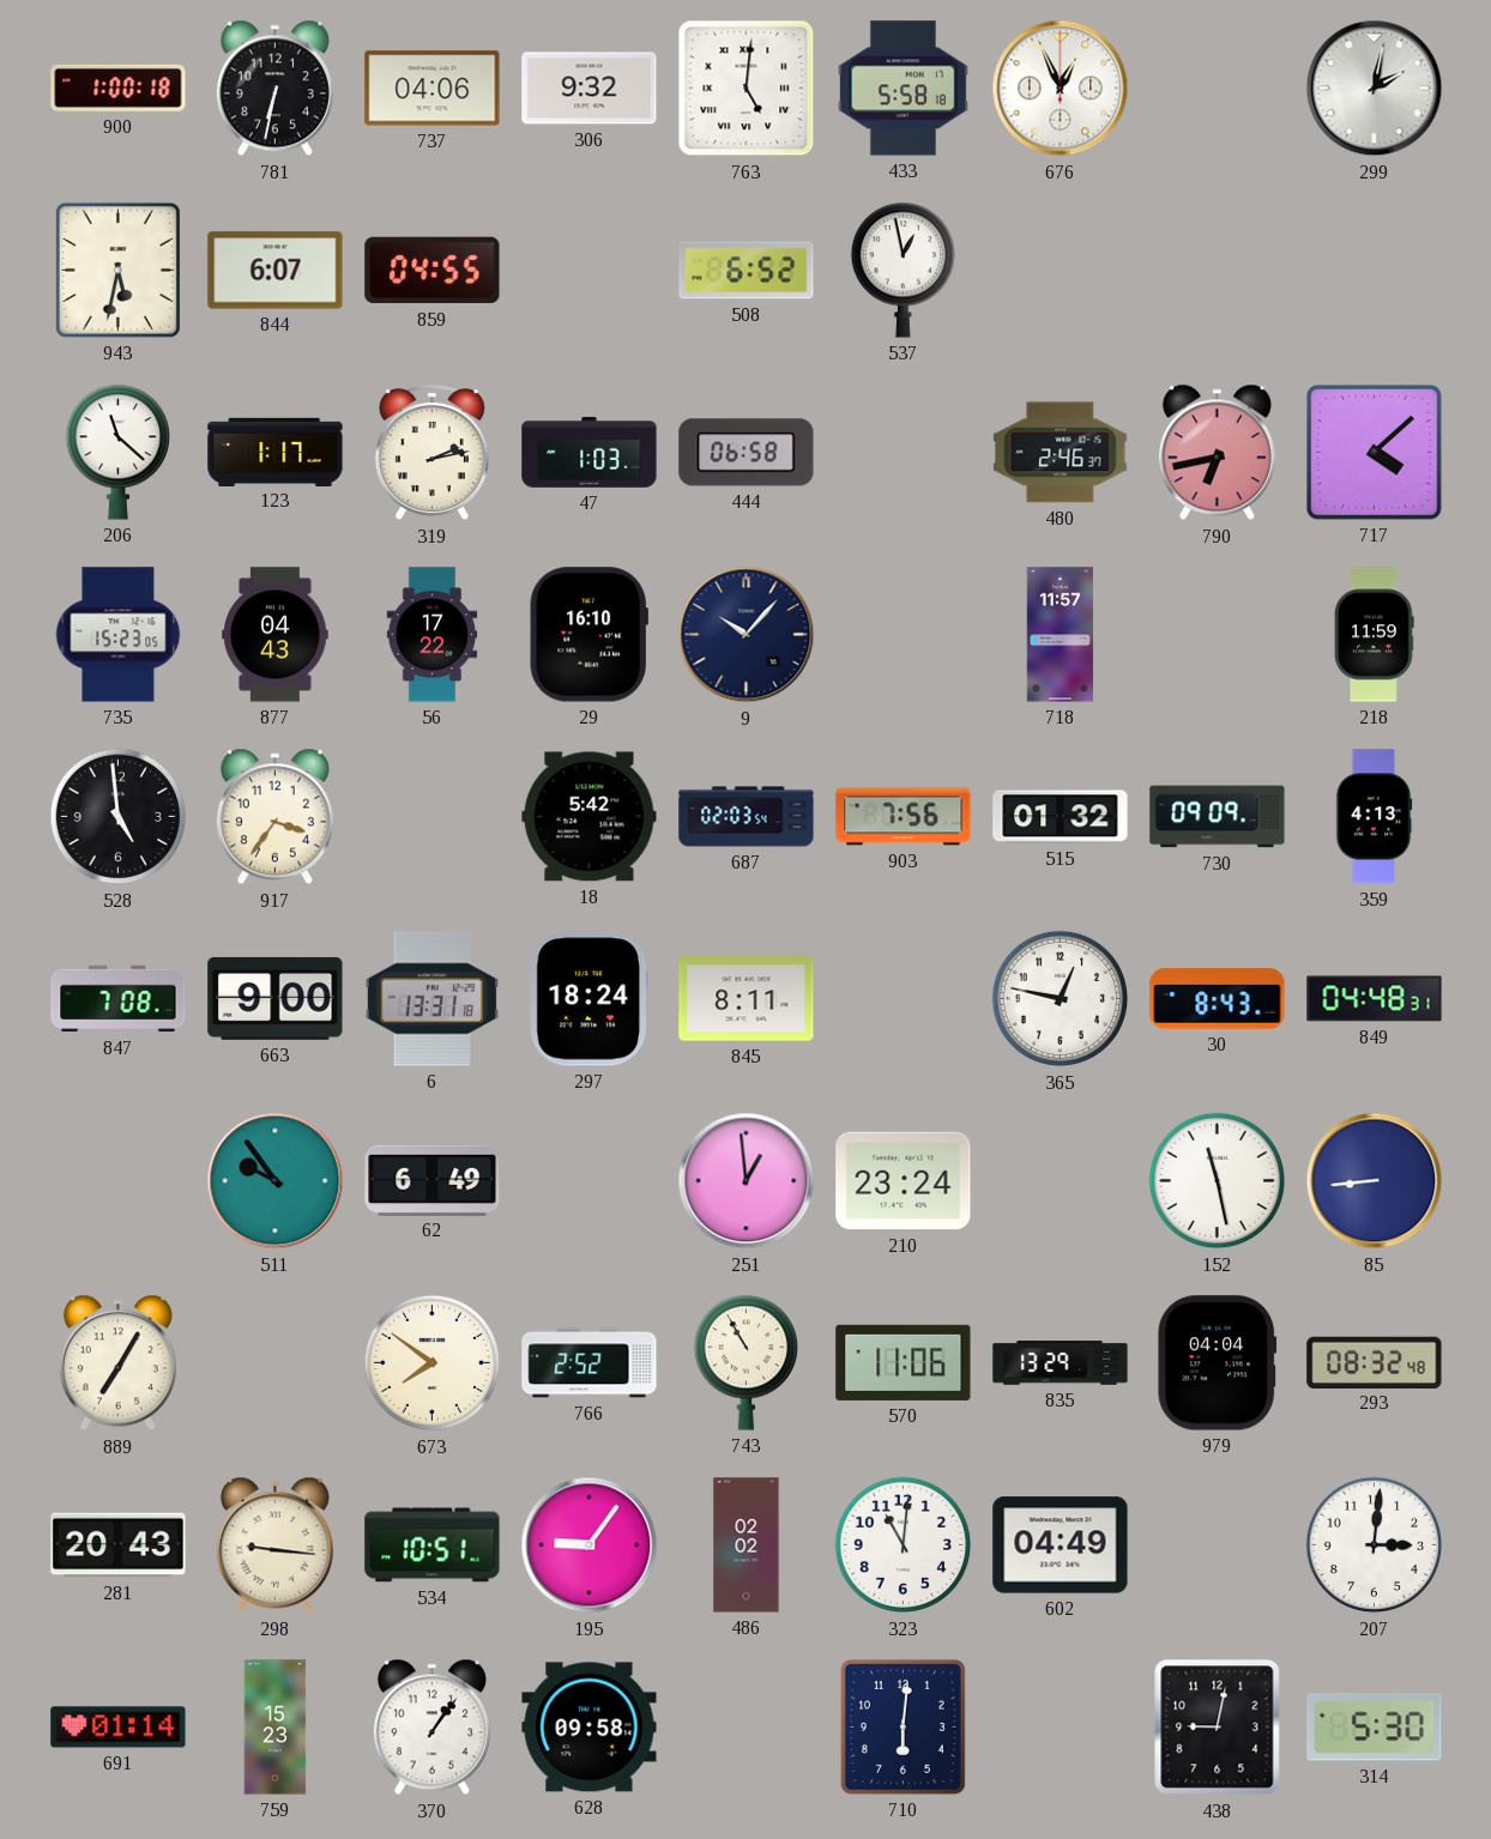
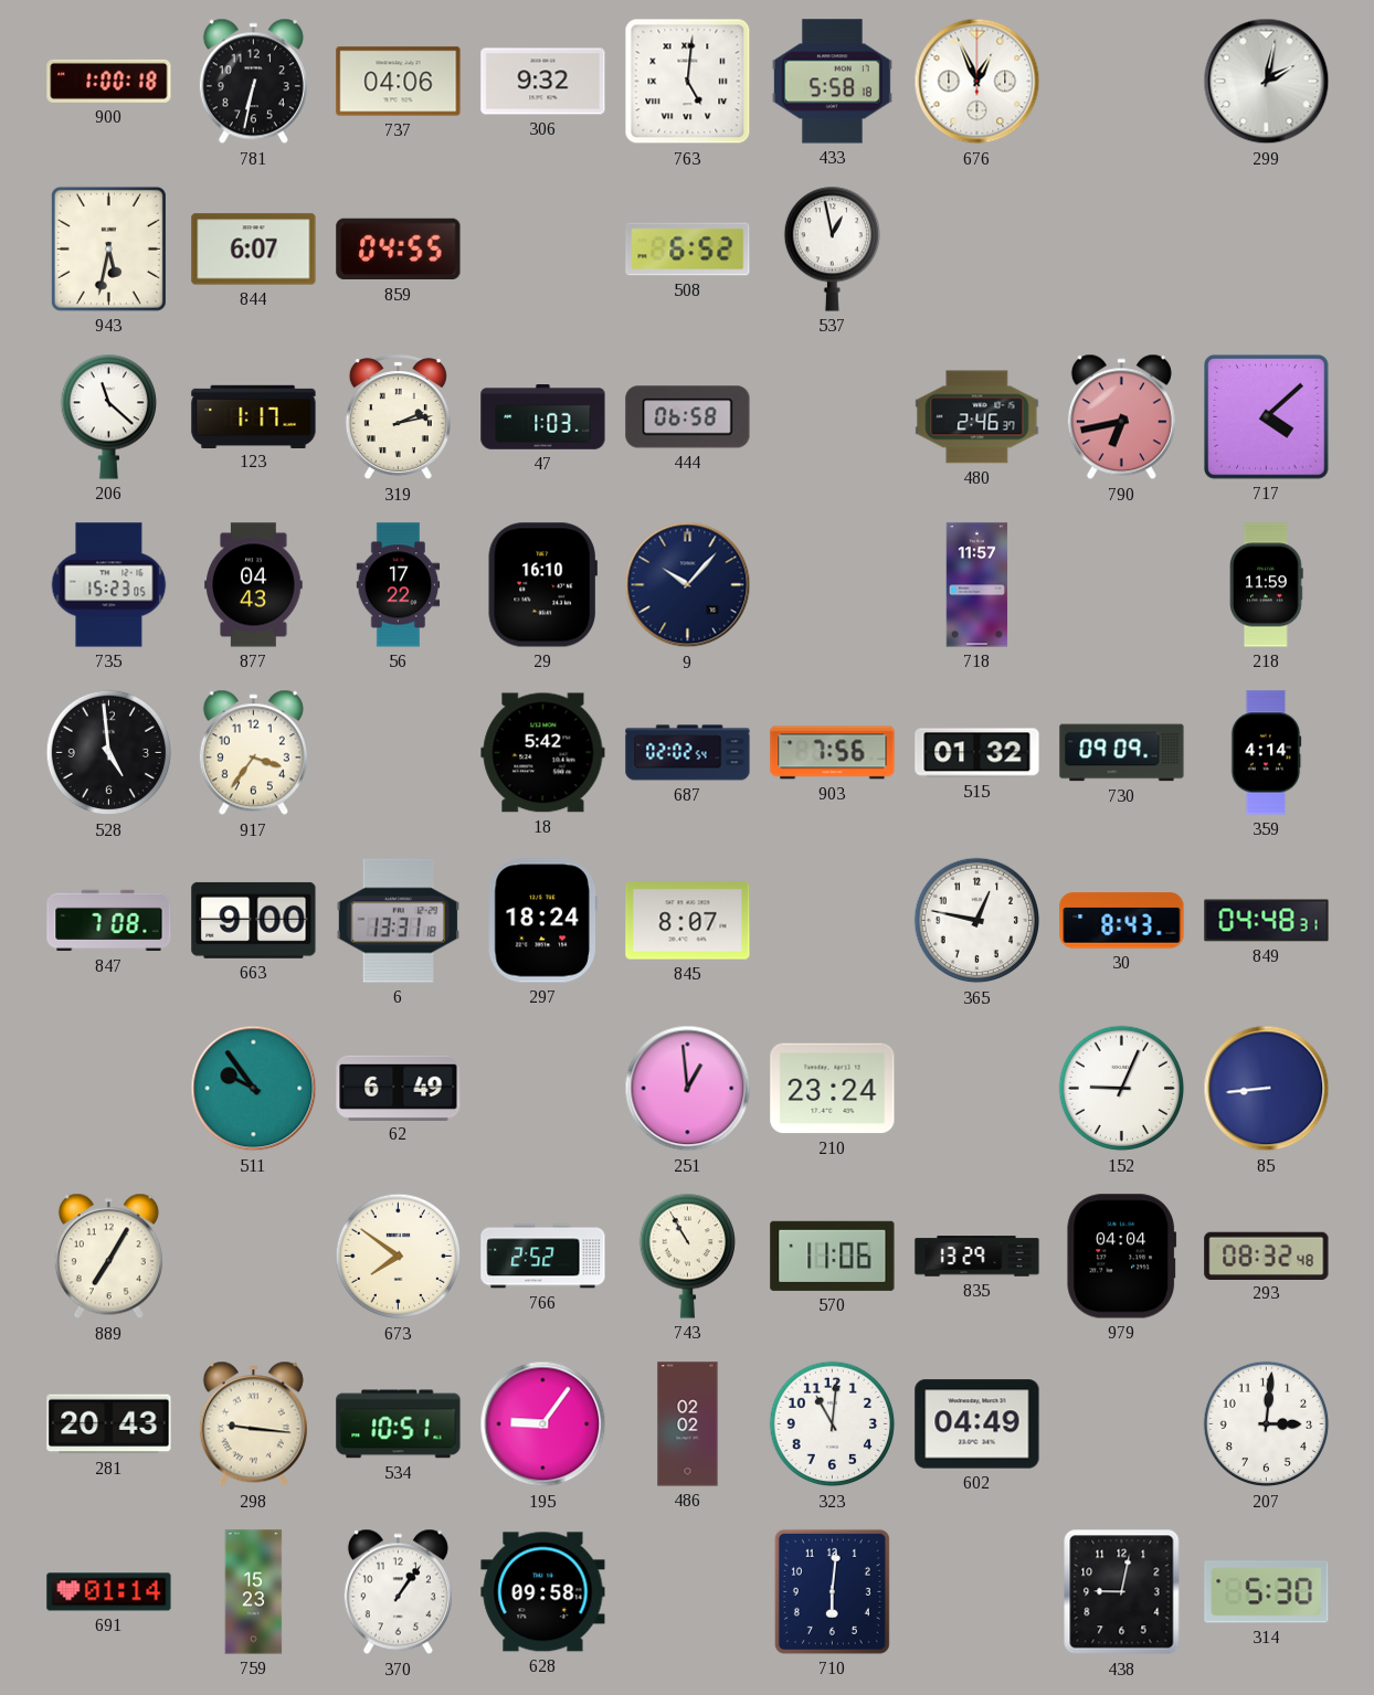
687: 02:03 -> 02:02
359: 4:13 -> 4:14
845: 8:11 -> 8:07
152: 11:28 -> 9:04
